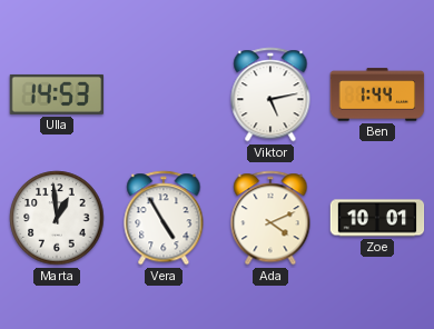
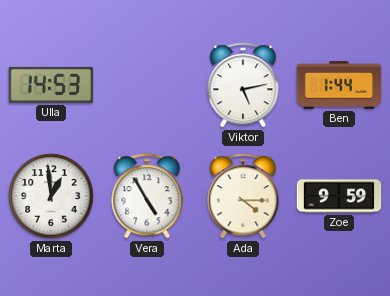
Ada: 4:11 -> 4:15
Zoe: 10:01 -> 9:59
